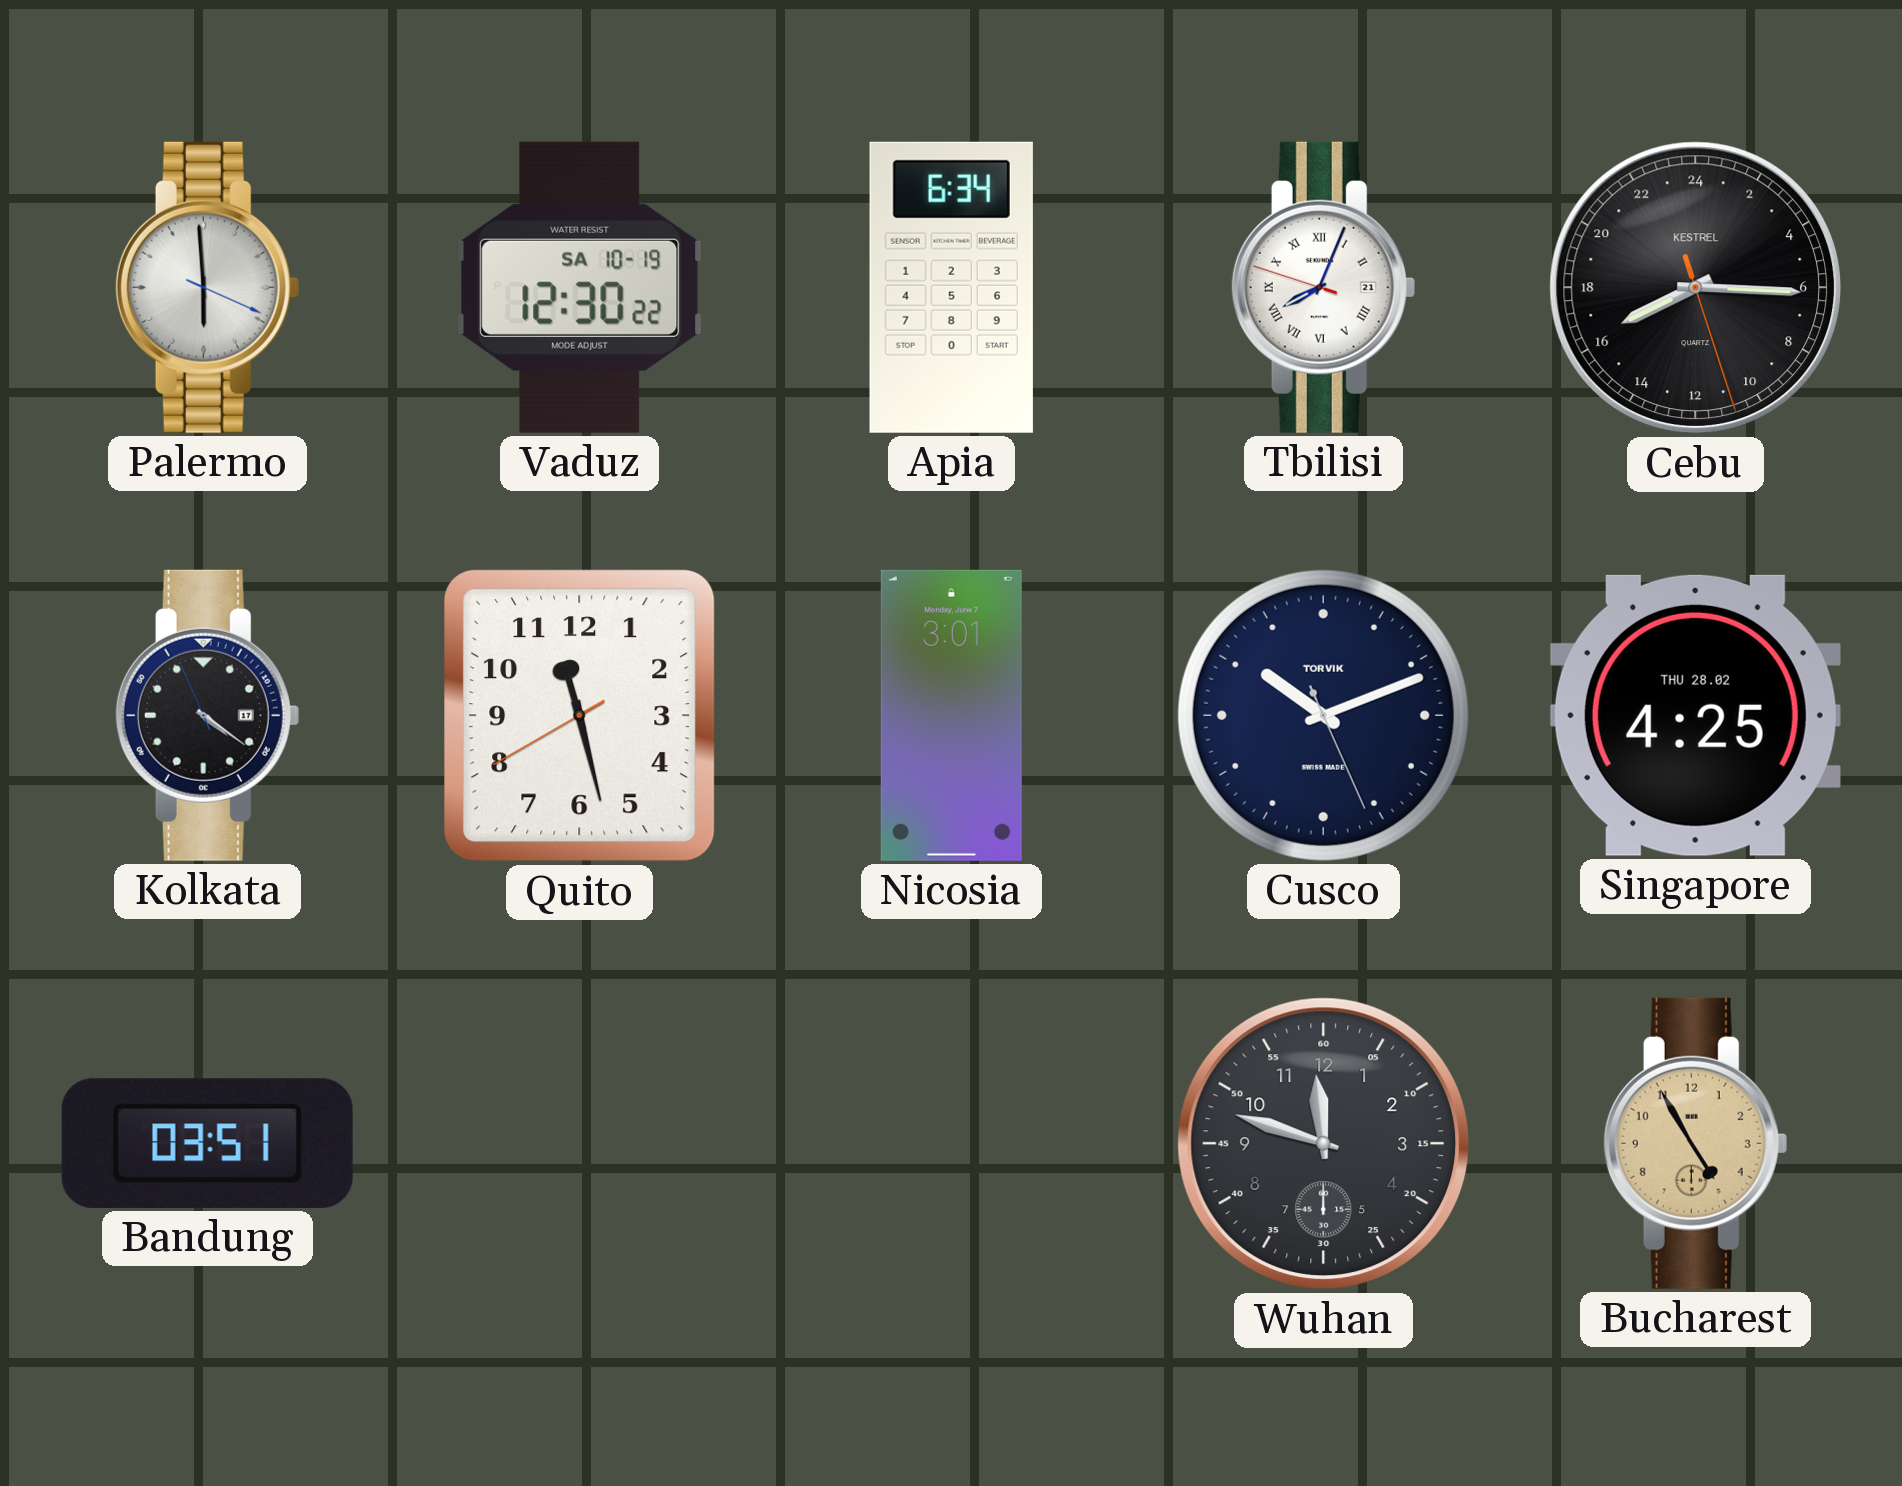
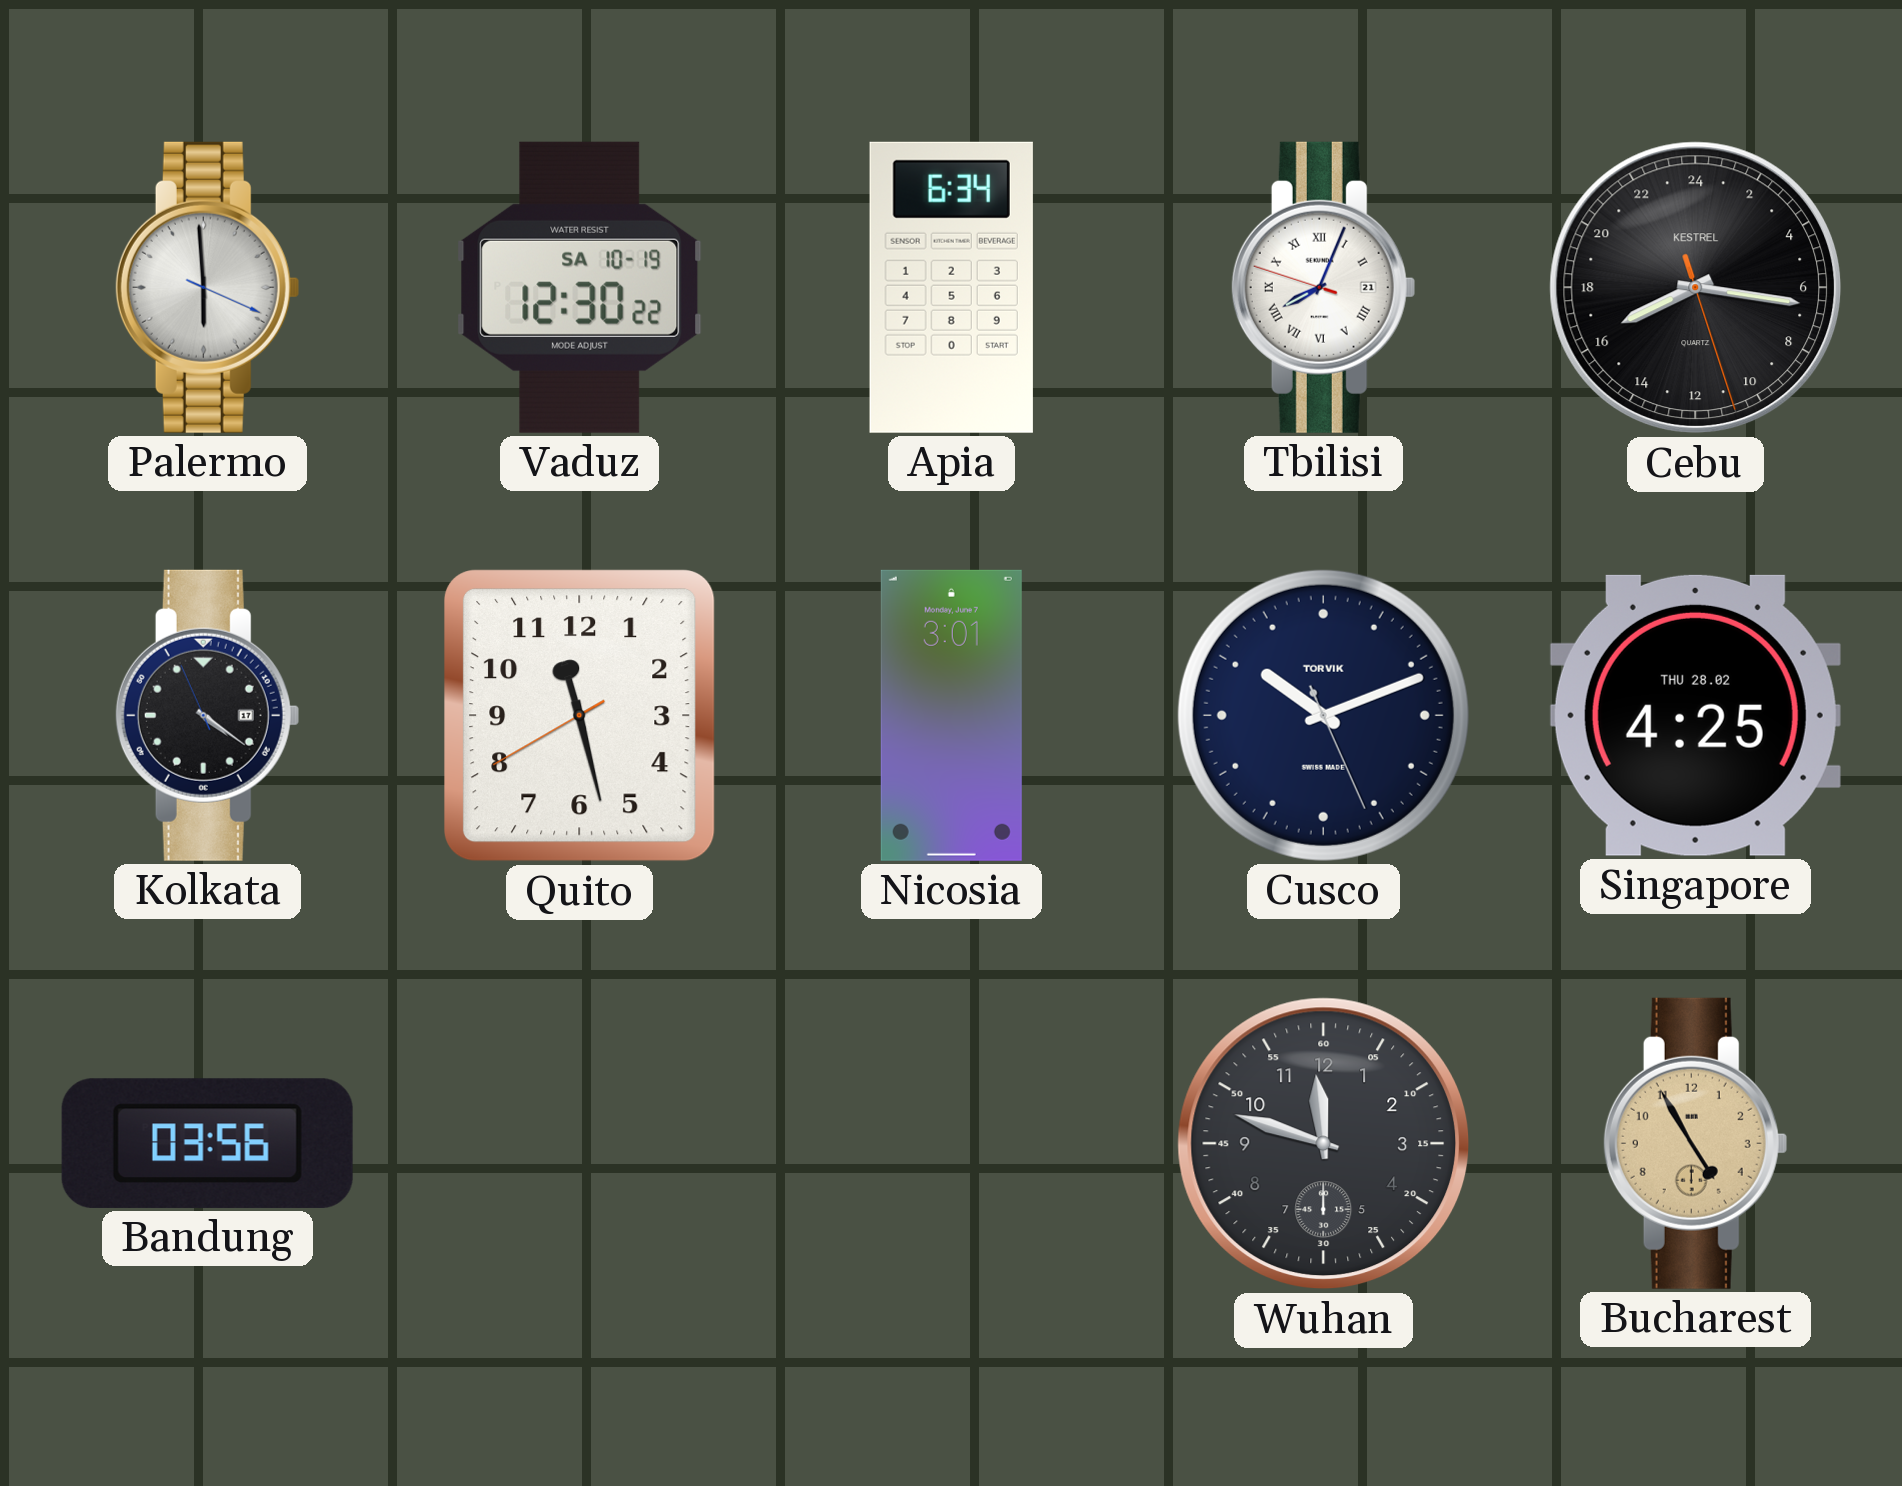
Cebu: 16:15 -> 16:16
Bandung: 03:51 -> 03:56
